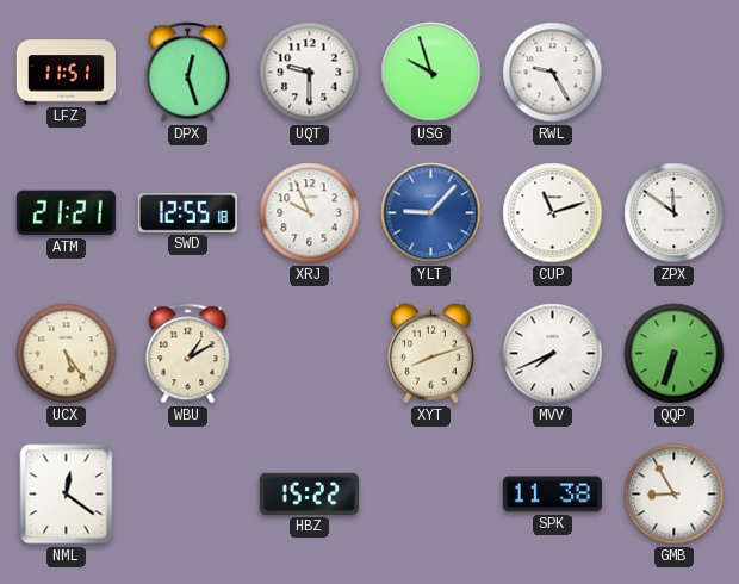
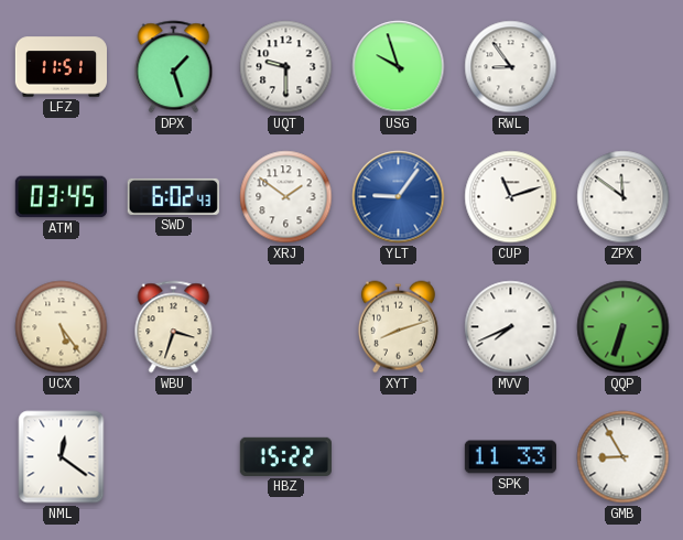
DPX: 12:27 -> 1:27
RWL: 9:25 -> 8:54
ATM: 21:21 -> 03:45
SWD: 12:55 -> 6:02
XRJ: 9:56 -> 1:51
YLT: 9:07 -> 9:06
WBU: 1:10 -> 3:33
SPK: 11:38 -> 11:33
